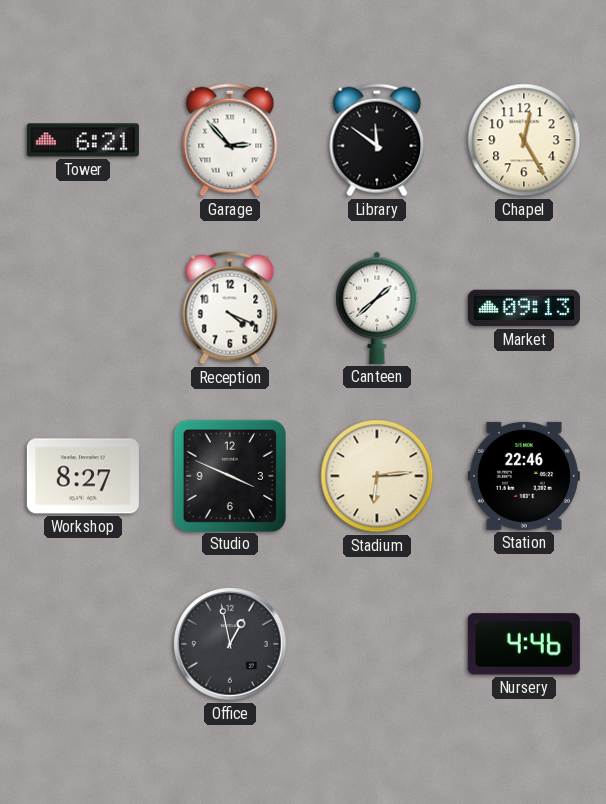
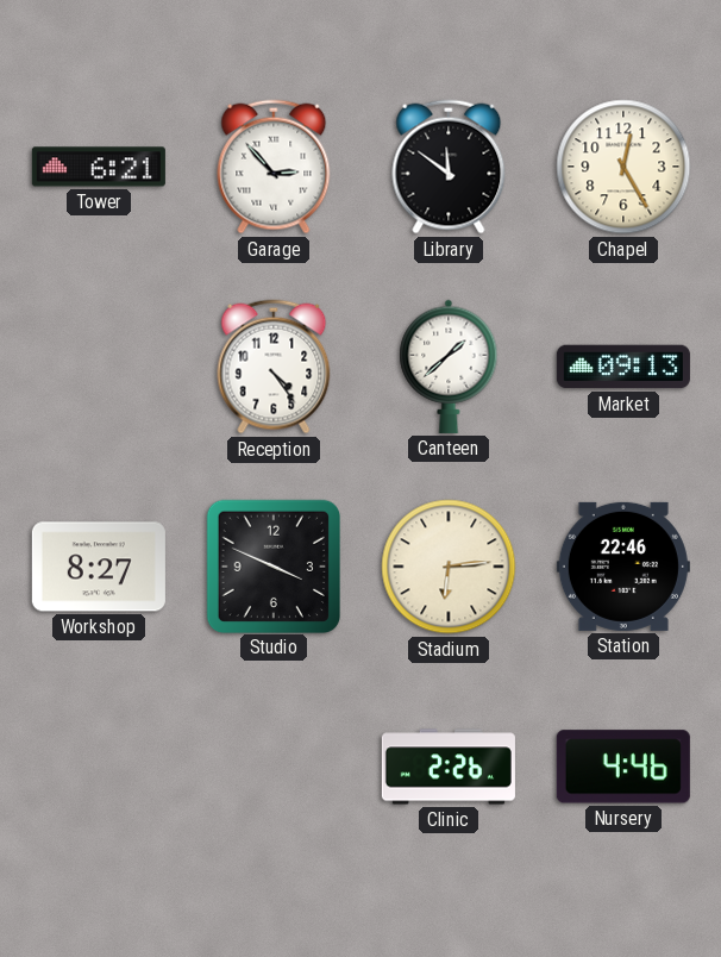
Reception: 4:19 -> 4:24
Office: 12:58 -> none
Clinic: none -> 2:26
